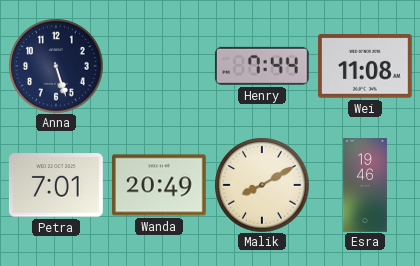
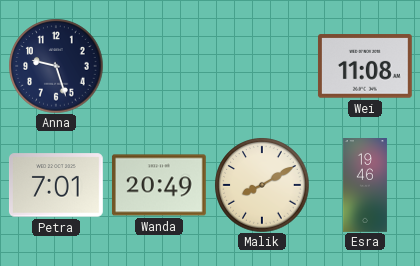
Anna: 5:27 -> 9:27
Henry: 7:44 -> none
